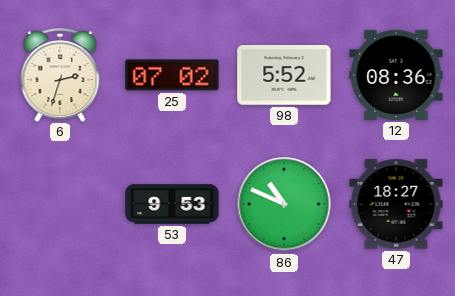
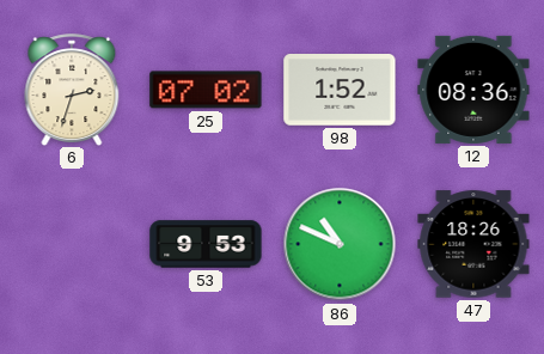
98: 5:52 -> 1:52
47: 18:27 -> 18:26
